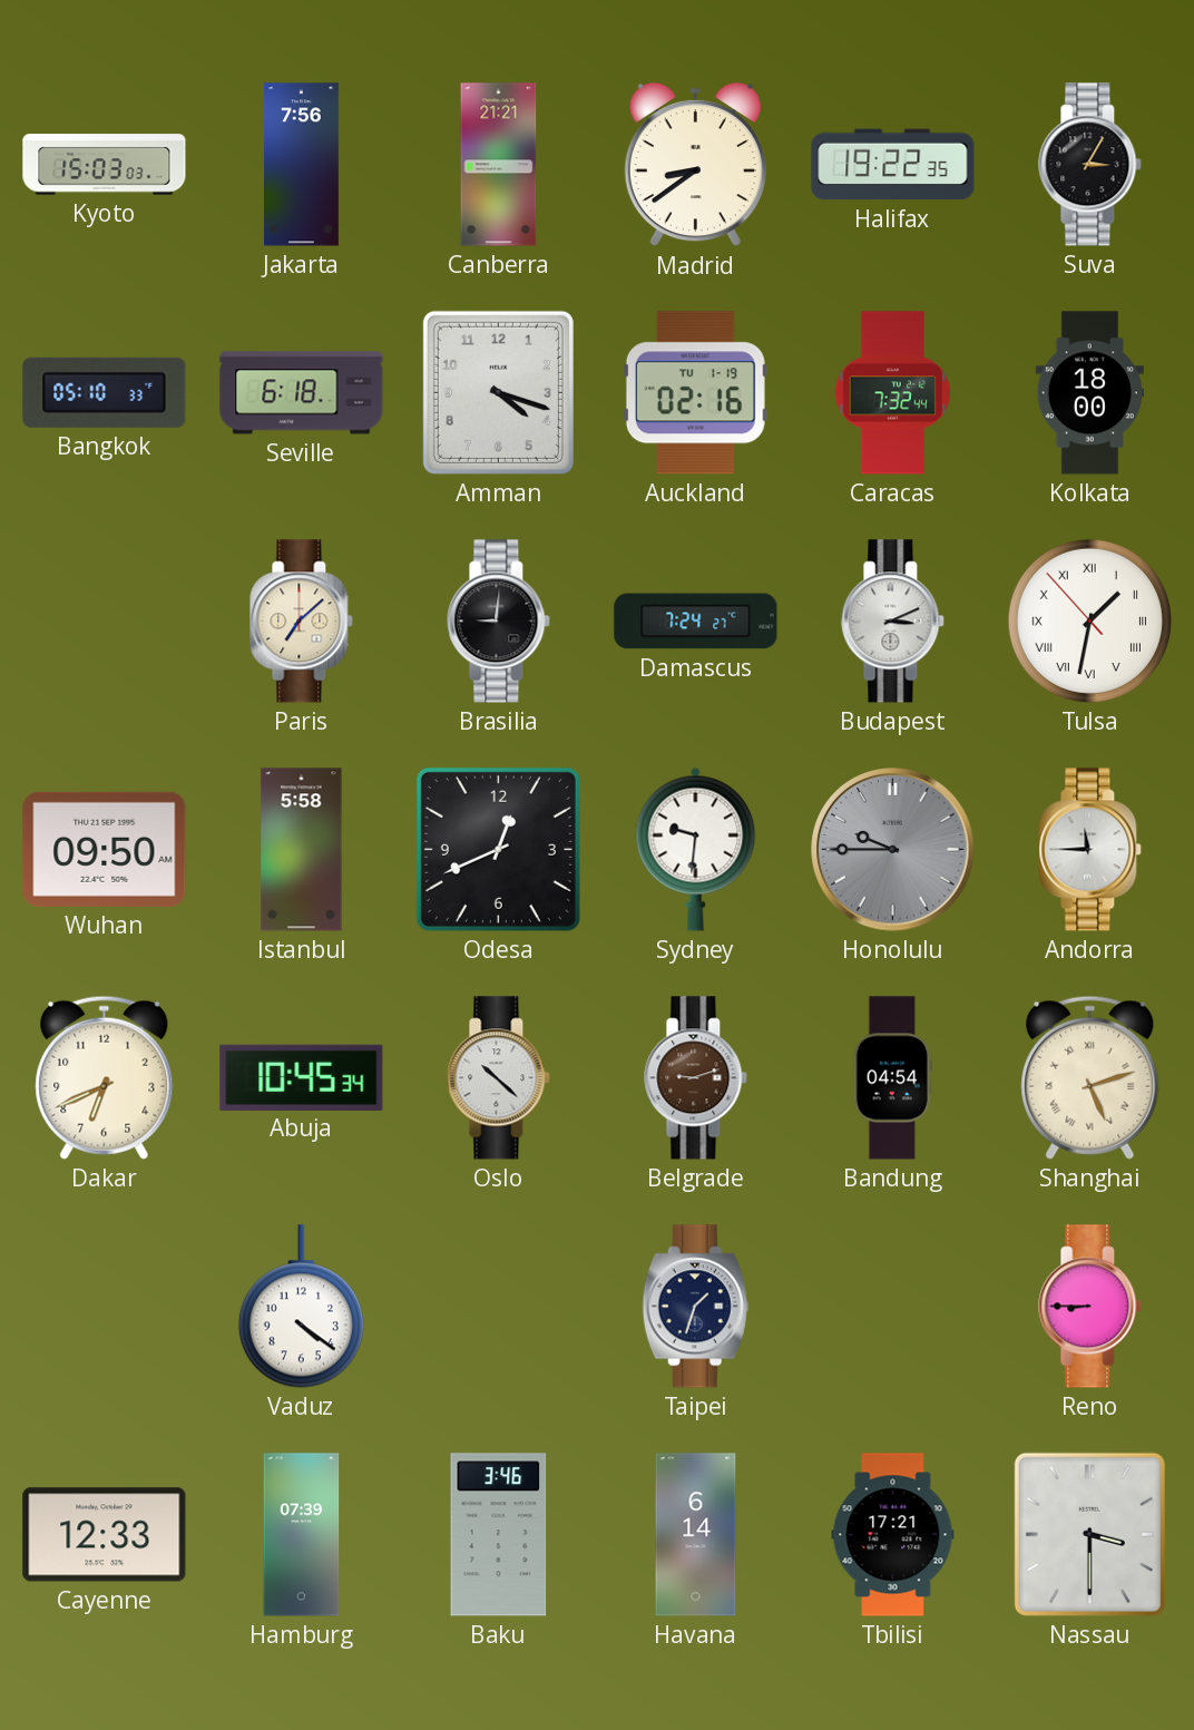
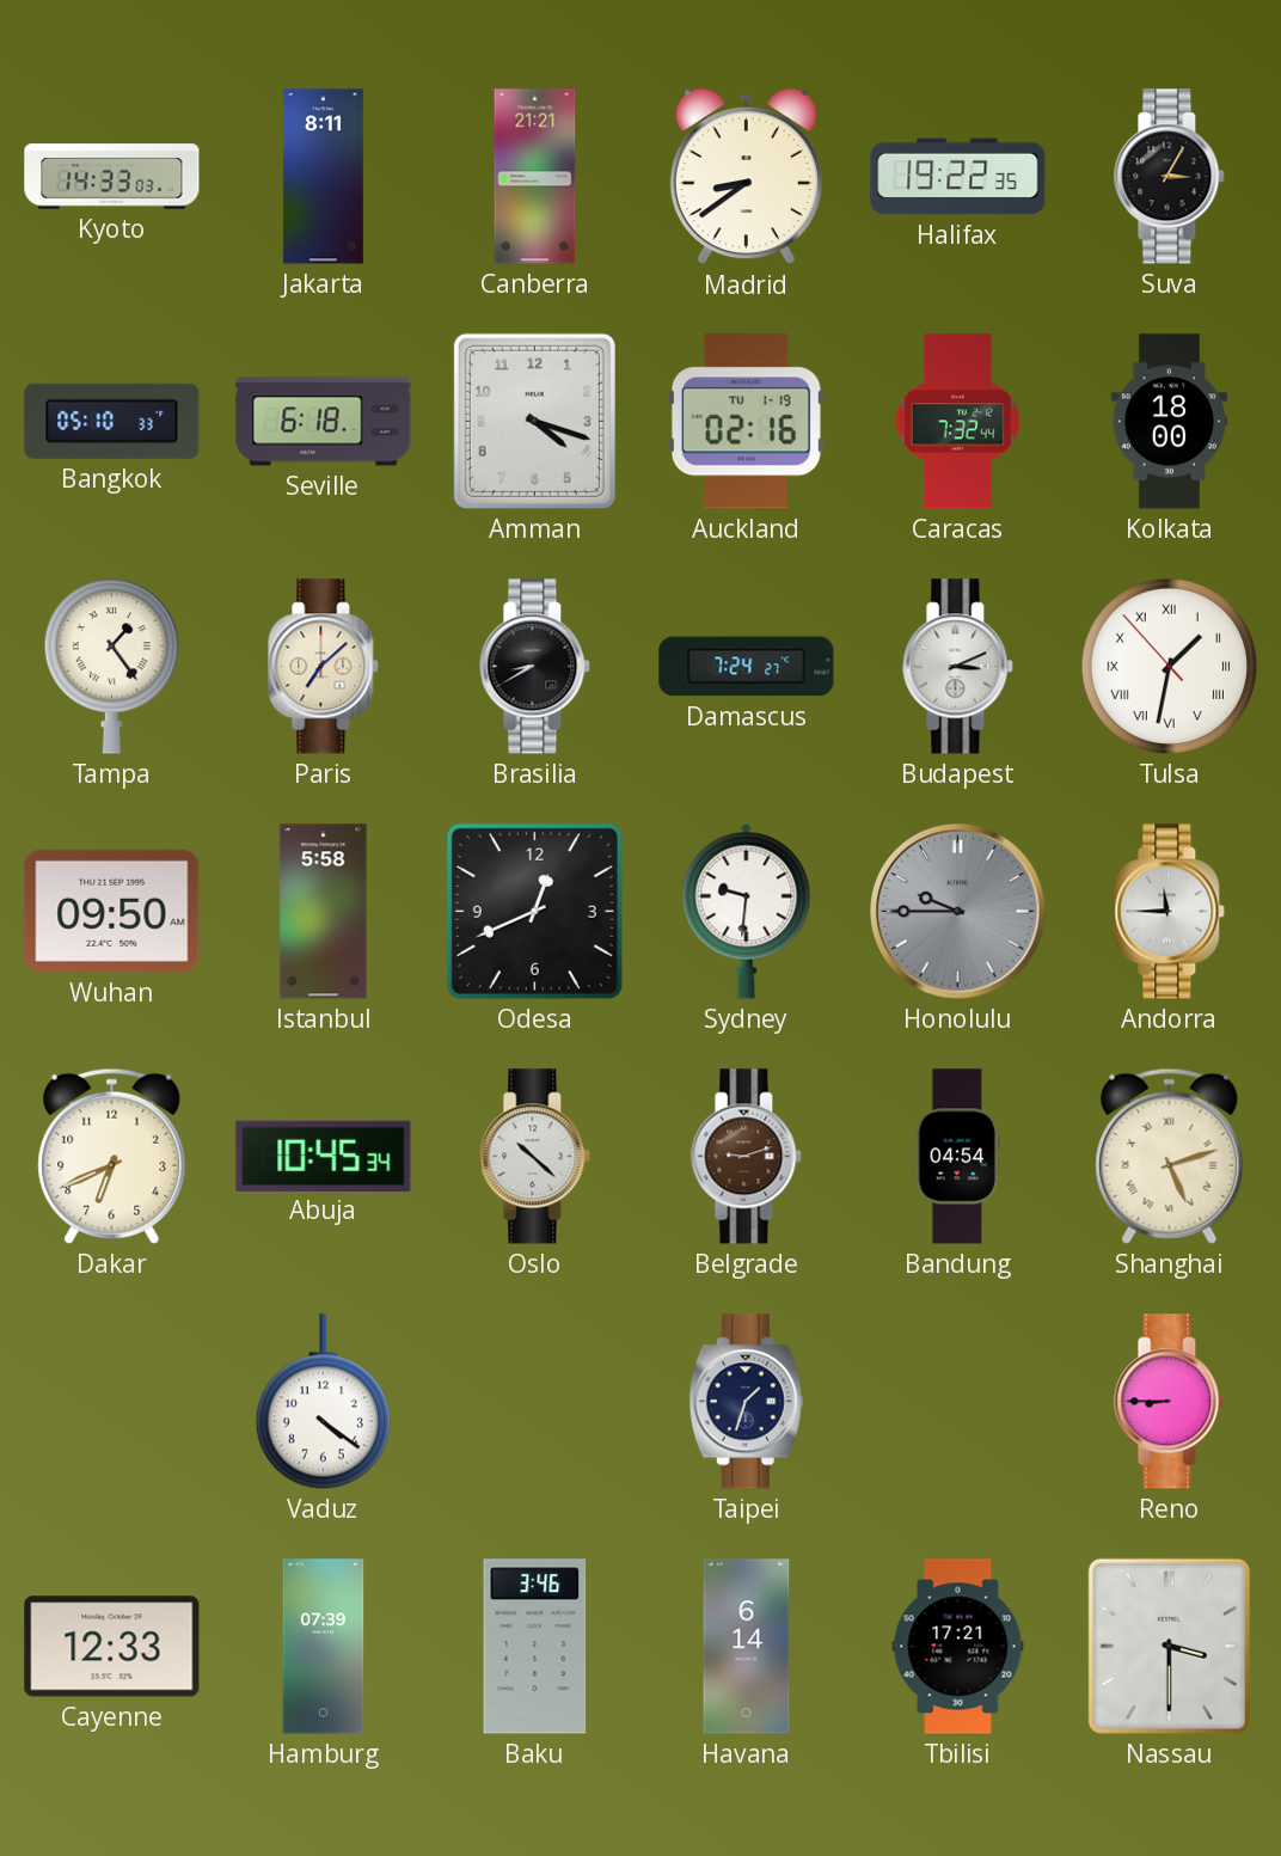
Kyoto: 15:03 -> 14:33
Jakarta: 7:56 -> 8:11
Tampa: none -> 1:24
Brasilia: 9:01 -> 8:40
